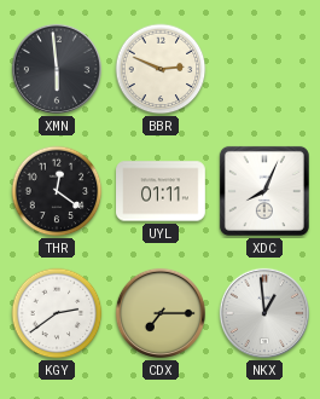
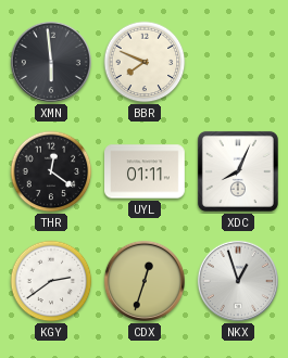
BBR: 2:49 -> 7:49
CDX: 7:15 -> 12:33
NKX: 12:59 -> 12:57
